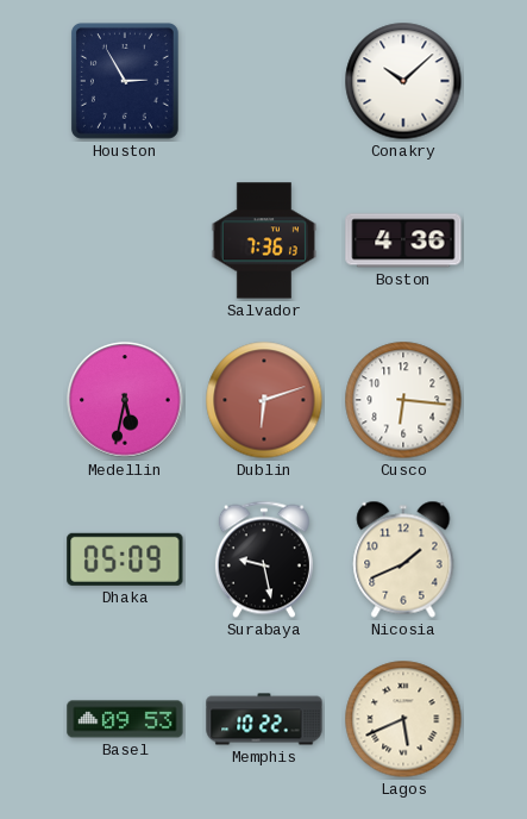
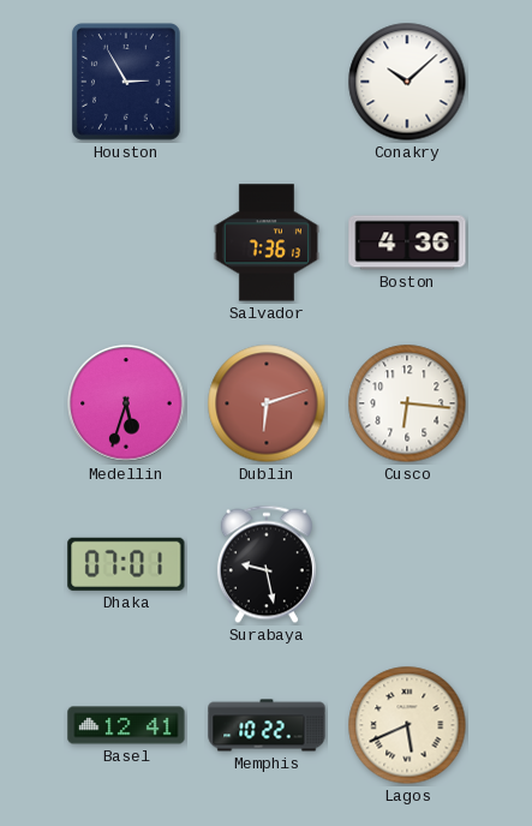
Medellin: 5:32 -> 5:33
Dhaka: 05:09 -> 07:01
Nicosia: 1:41 -> none
Basel: 09:53 -> 12:41
